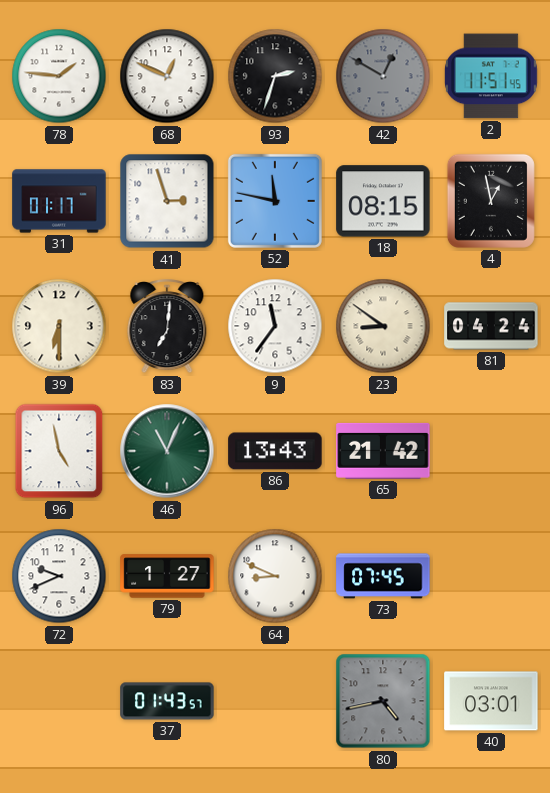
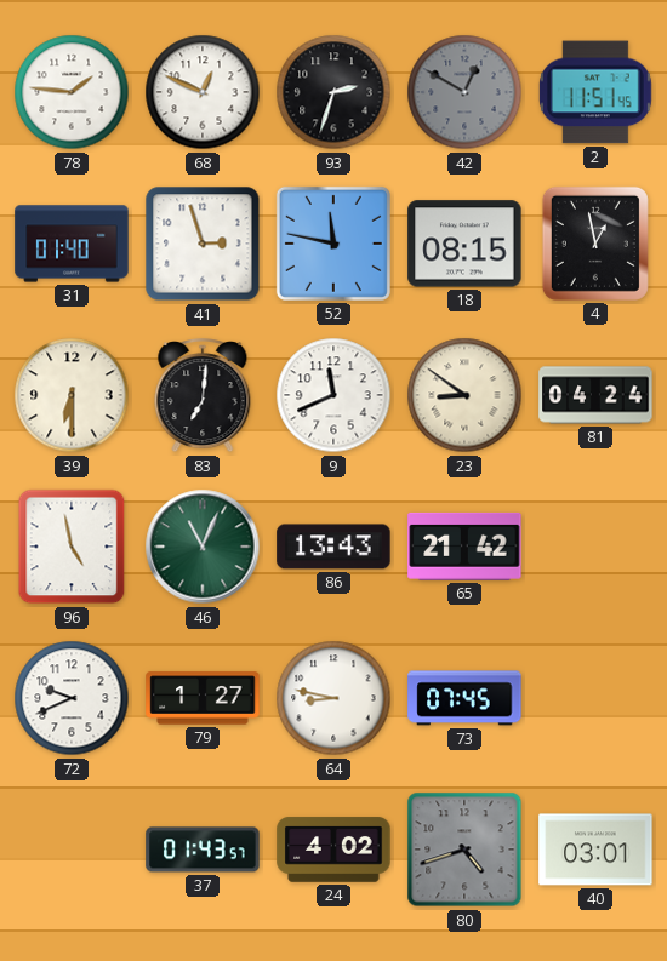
31: 01:17 -> 01:40
9: 11:36 -> 11:41
64: 8:49 -> 8:47
24: none -> 4:02
80: 4:43 -> 4:42
